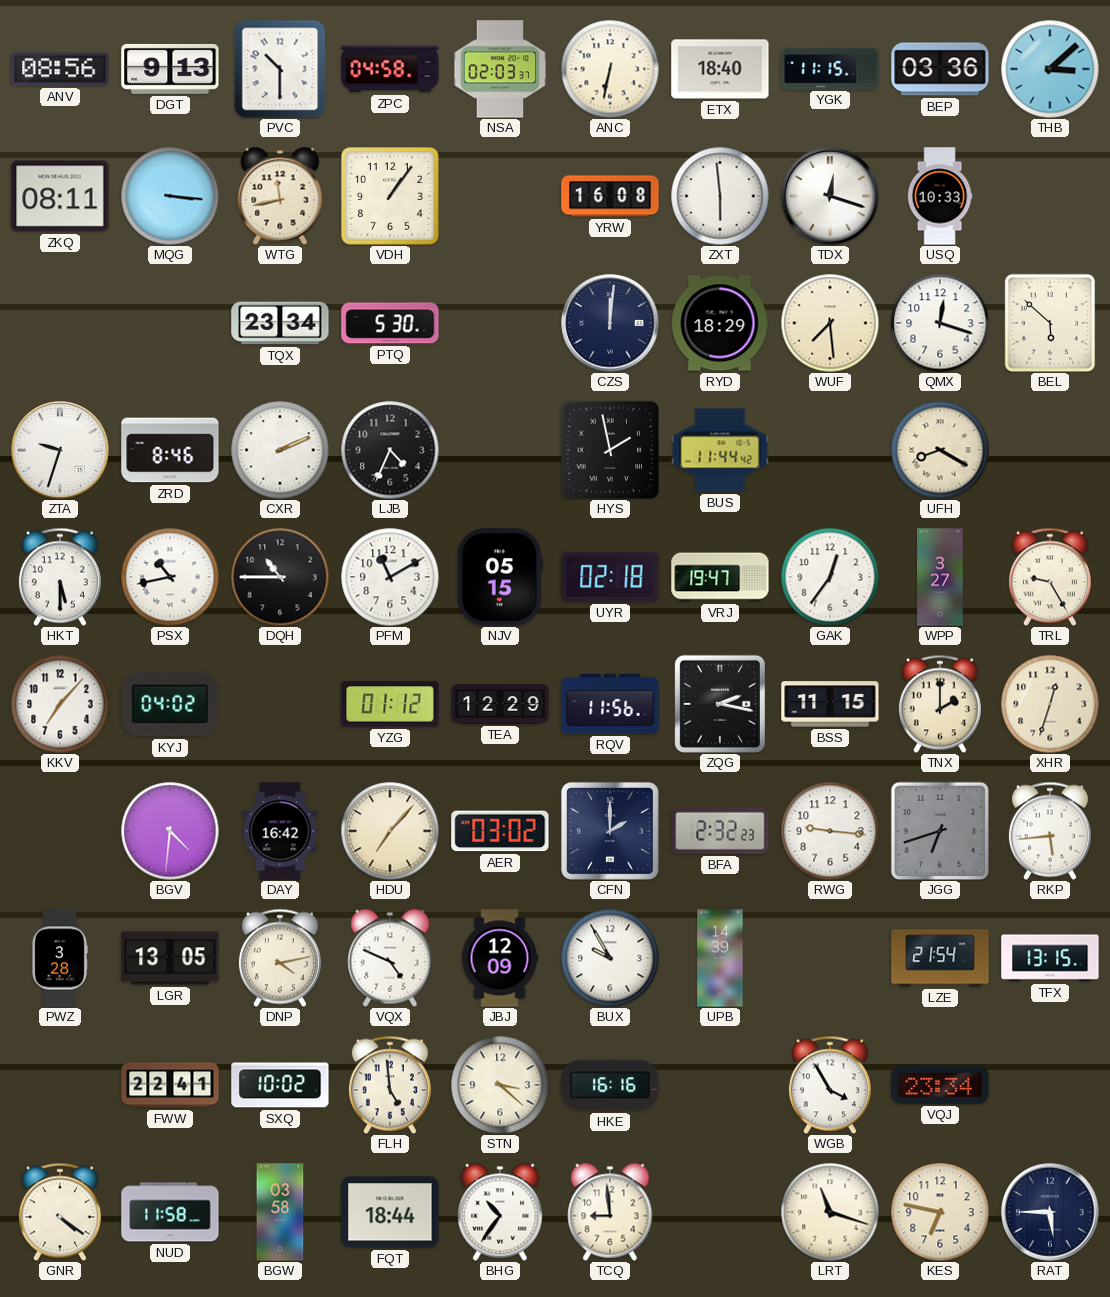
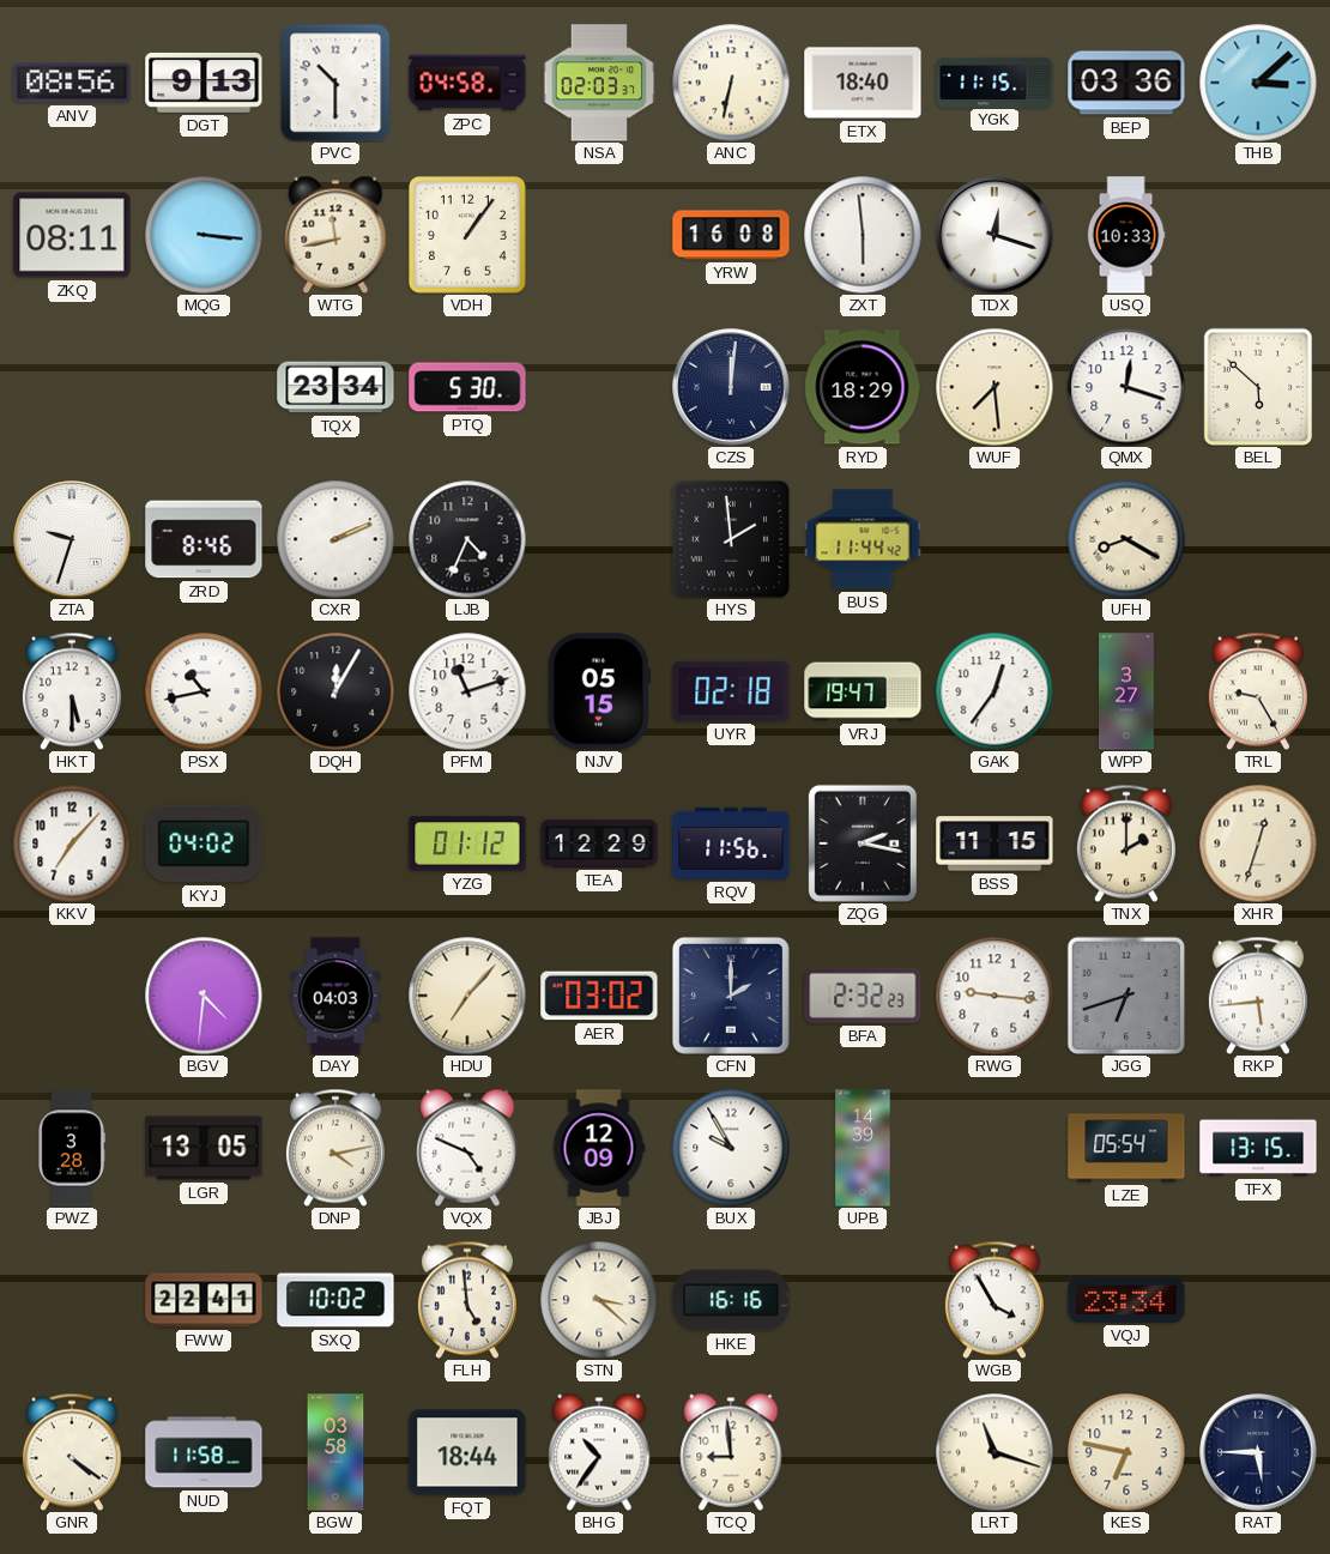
HYS: 1:58 -> 1:59
DQH: 10:45 -> 12:05
PFM: 11:10 -> 11:12
DAY: 16:42 -> 04:03
LZE: 21:54 -> 05:54
